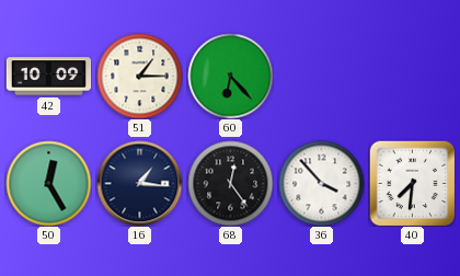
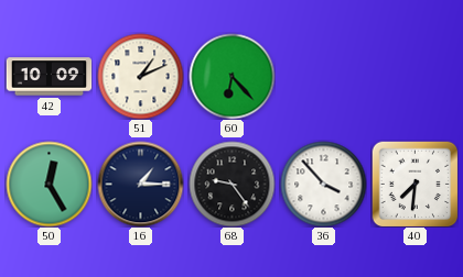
51: 1:15 -> 1:11
16: 1:16 -> 1:15
68: 12:24 -> 9:24
